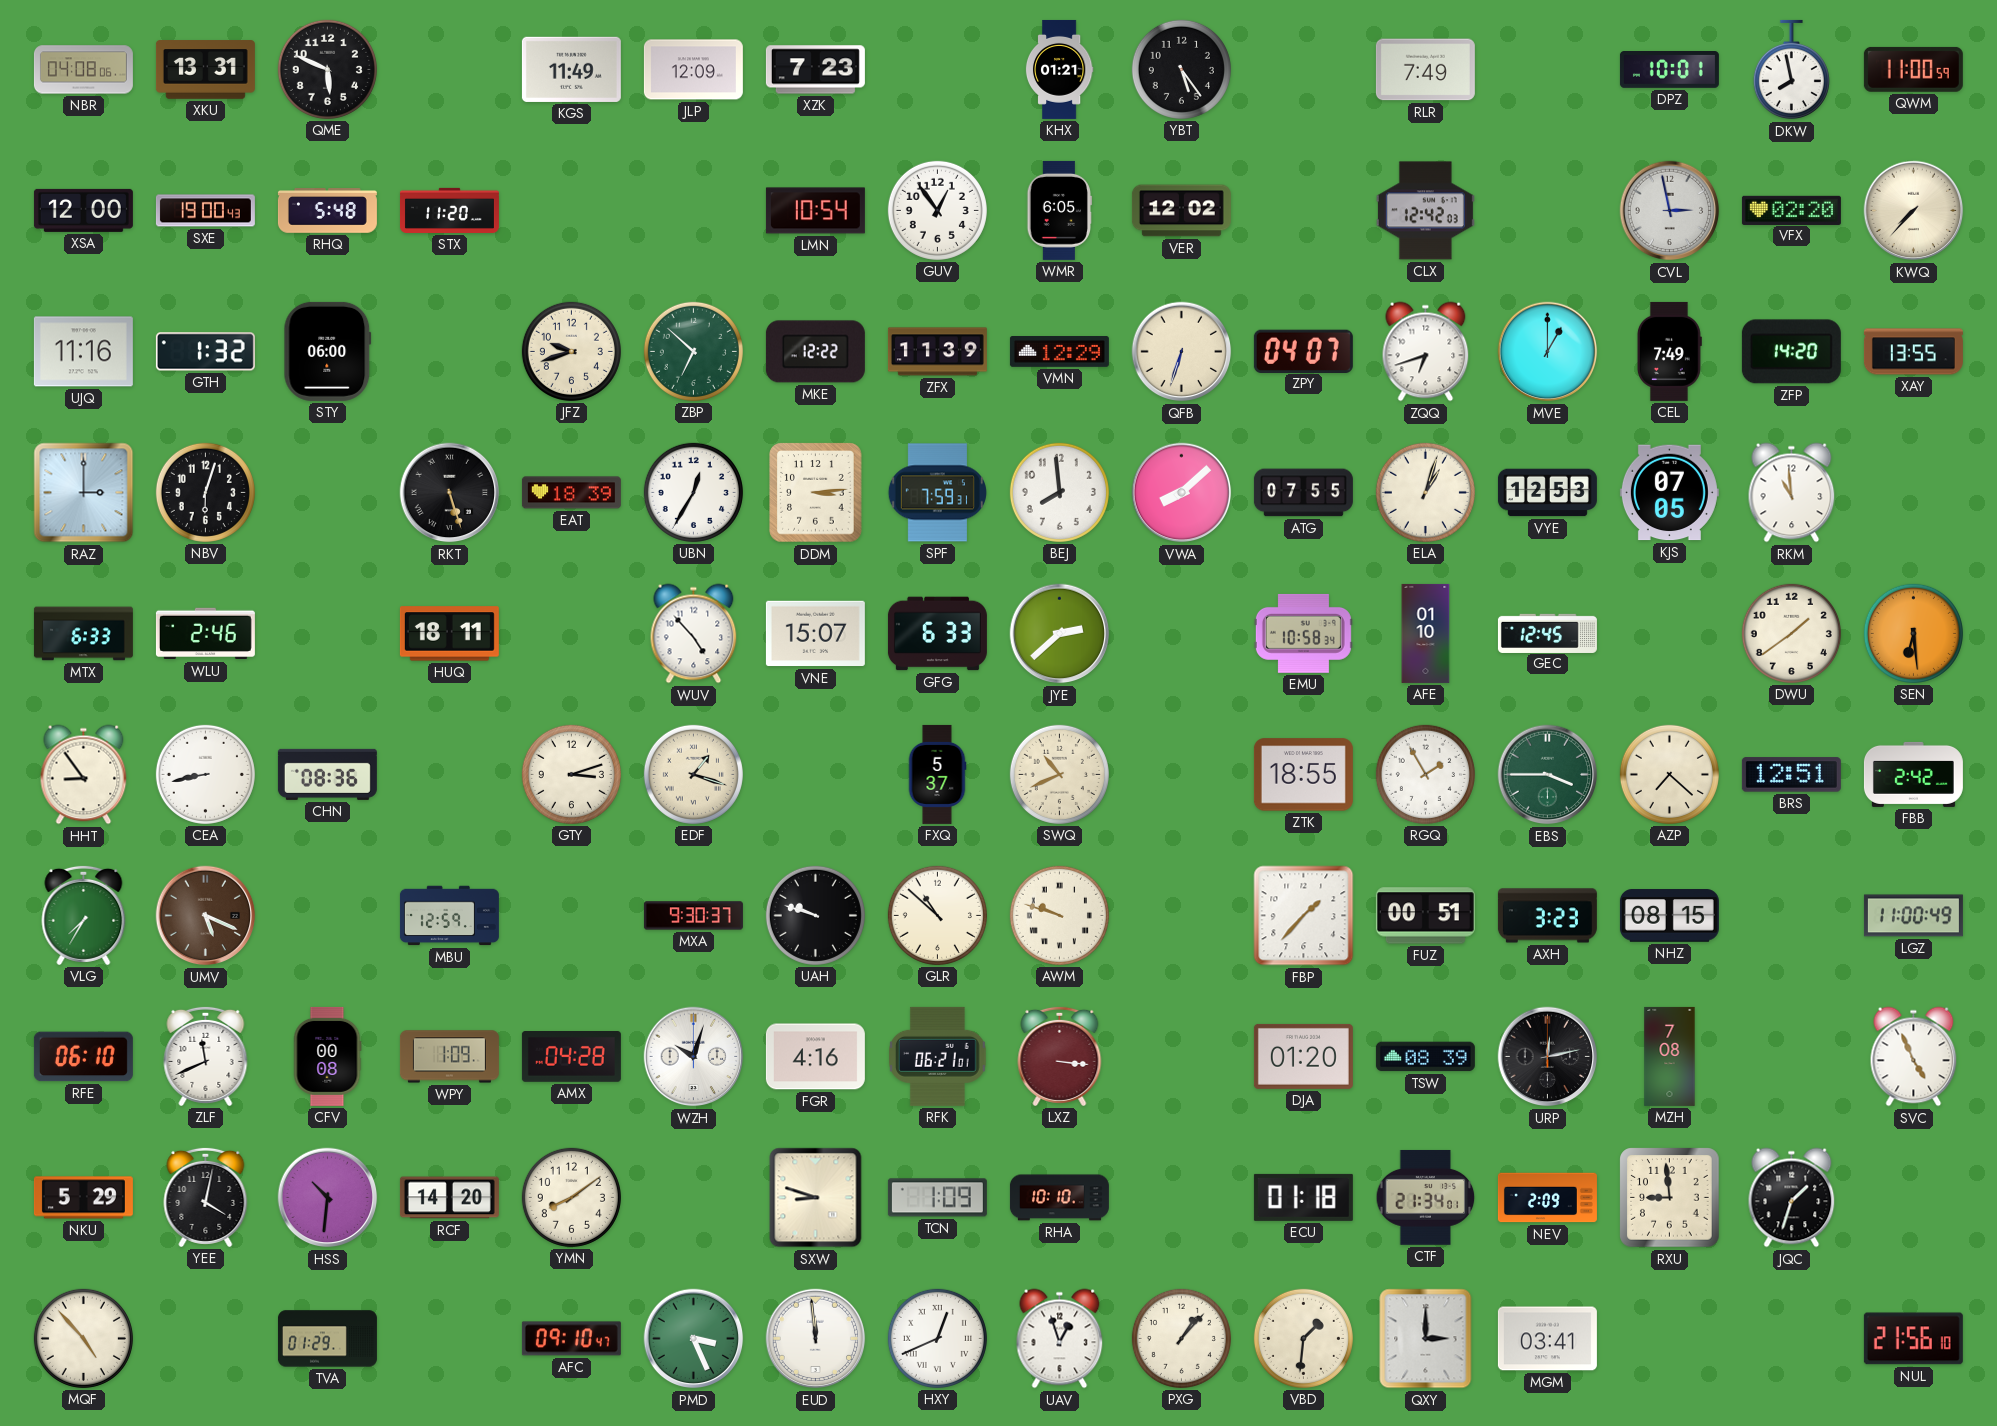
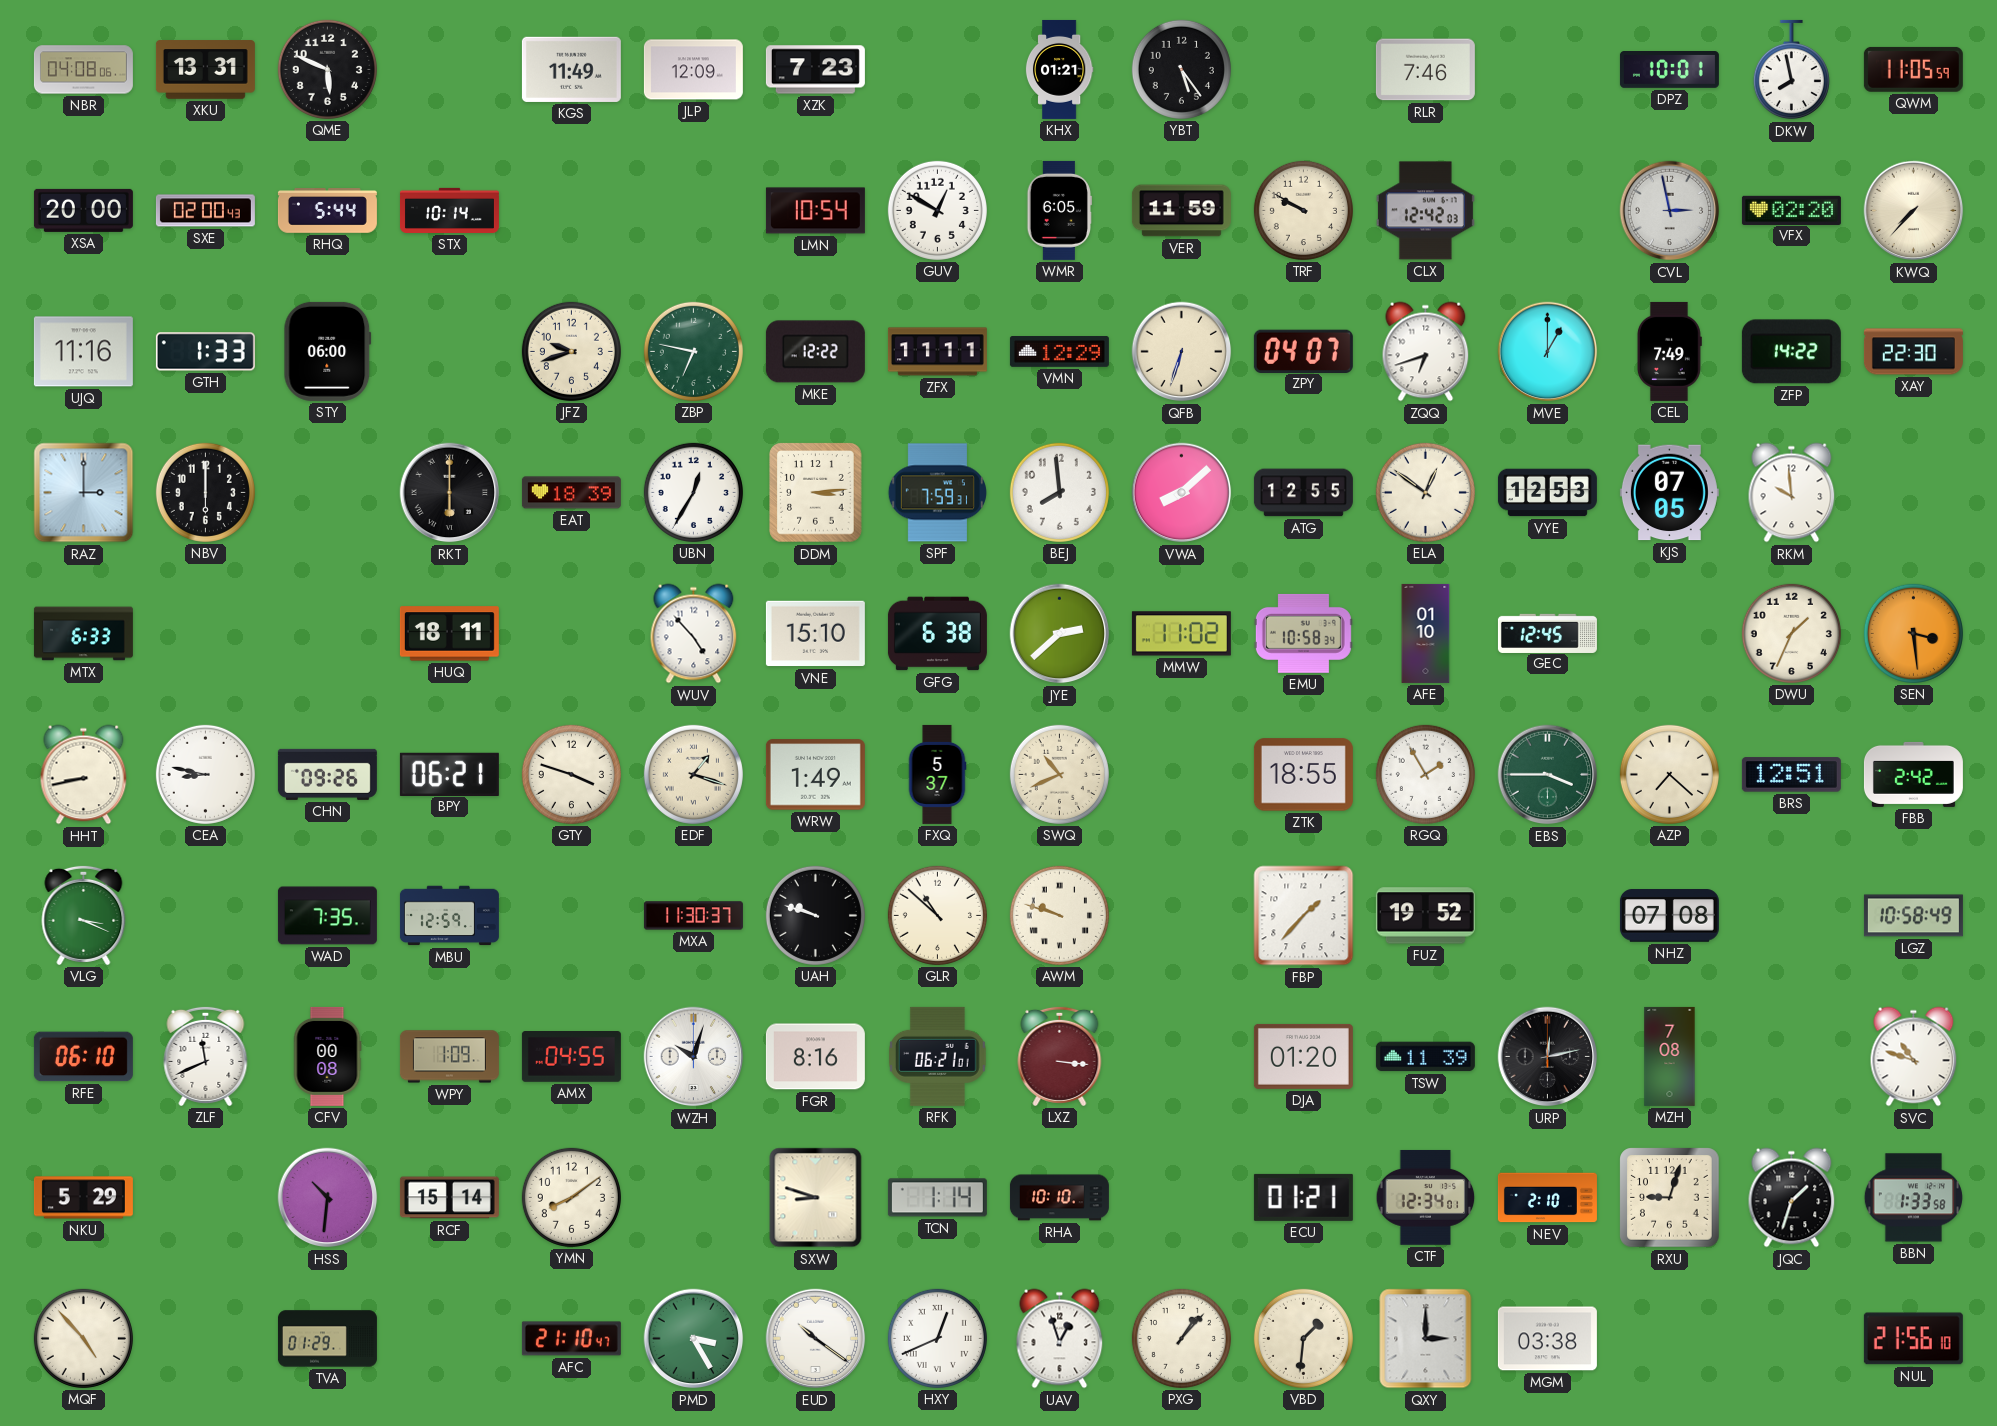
RLR: 7:49 -> 7:46
QWM: 11:00 -> 11:05
XSA: 12:00 -> 20:00
SXE: 19:00 -> 02:00
RHQ: 5:48 -> 5:44
STX: 11:20 -> 10:14
GUV: 12:54 -> 12:50
VER: 12:02 -> 11:59
TRF: none -> 9:50
GTH: 1:32 -> 1:33
ZBP: 6:52 -> 6:47
ZFX: 11:39 -> 11:11
ZFP: 14:20 -> 14:22
XAY: 13:55 -> 22:30
NBV: 6:03 -> 6:00
RKT: 5:27 -> 6:00
ATG: 07:55 -> 12:55
ELA: 1:03 -> 12:51
RKM: 10:59 -> 9:59
WLU: 2:46 -> none
VNE: 15:07 -> 15:10
GFG: 6:33 -> 6:38
MMW: none -> 11:02
DWU: 1:39 -> 1:34
SEN: 6:29 -> 3:29
HHT: 8:54 -> 8:43
CEA: 8:43 -> 8:47
CHN: 08:36 -> 09:26
BPY: none -> 06:21
GTY: 3:12 -> 3:48
WRW: none -> 1:49
VLG: 7:35 -> 3:19
UMV: 5:19 -> none
WAD: none -> 7:35
MXA: 9:30 -> 11:30
FUZ: 00:51 -> 19:52
AXH: 3:23 -> none
NHZ: 08:15 -> 07:08
LGZ: 11:00 -> 10:58
AMX: 04:28 -> 04:55
FGR: 4:16 -> 8:16
TSW: 08:39 -> 11:39
SVC: 4:56 -> 10:48
YEE: 4:02 -> none
RCF: 14:20 -> 15:14
TCN: 1:09 -> 1:14
ECU: 01:18 -> 01:21
CTF: 21:34 -> 12:34
NEV: 2:09 -> 2:10
RXU: 8:59 -> 9:03
BBN: none -> 1:33
AFC: 09:10 -> 21:10
PMD: 3:26 -> 3:25
EUD: 11:59 -> 10:21
MGM: 03:41 -> 03:38
